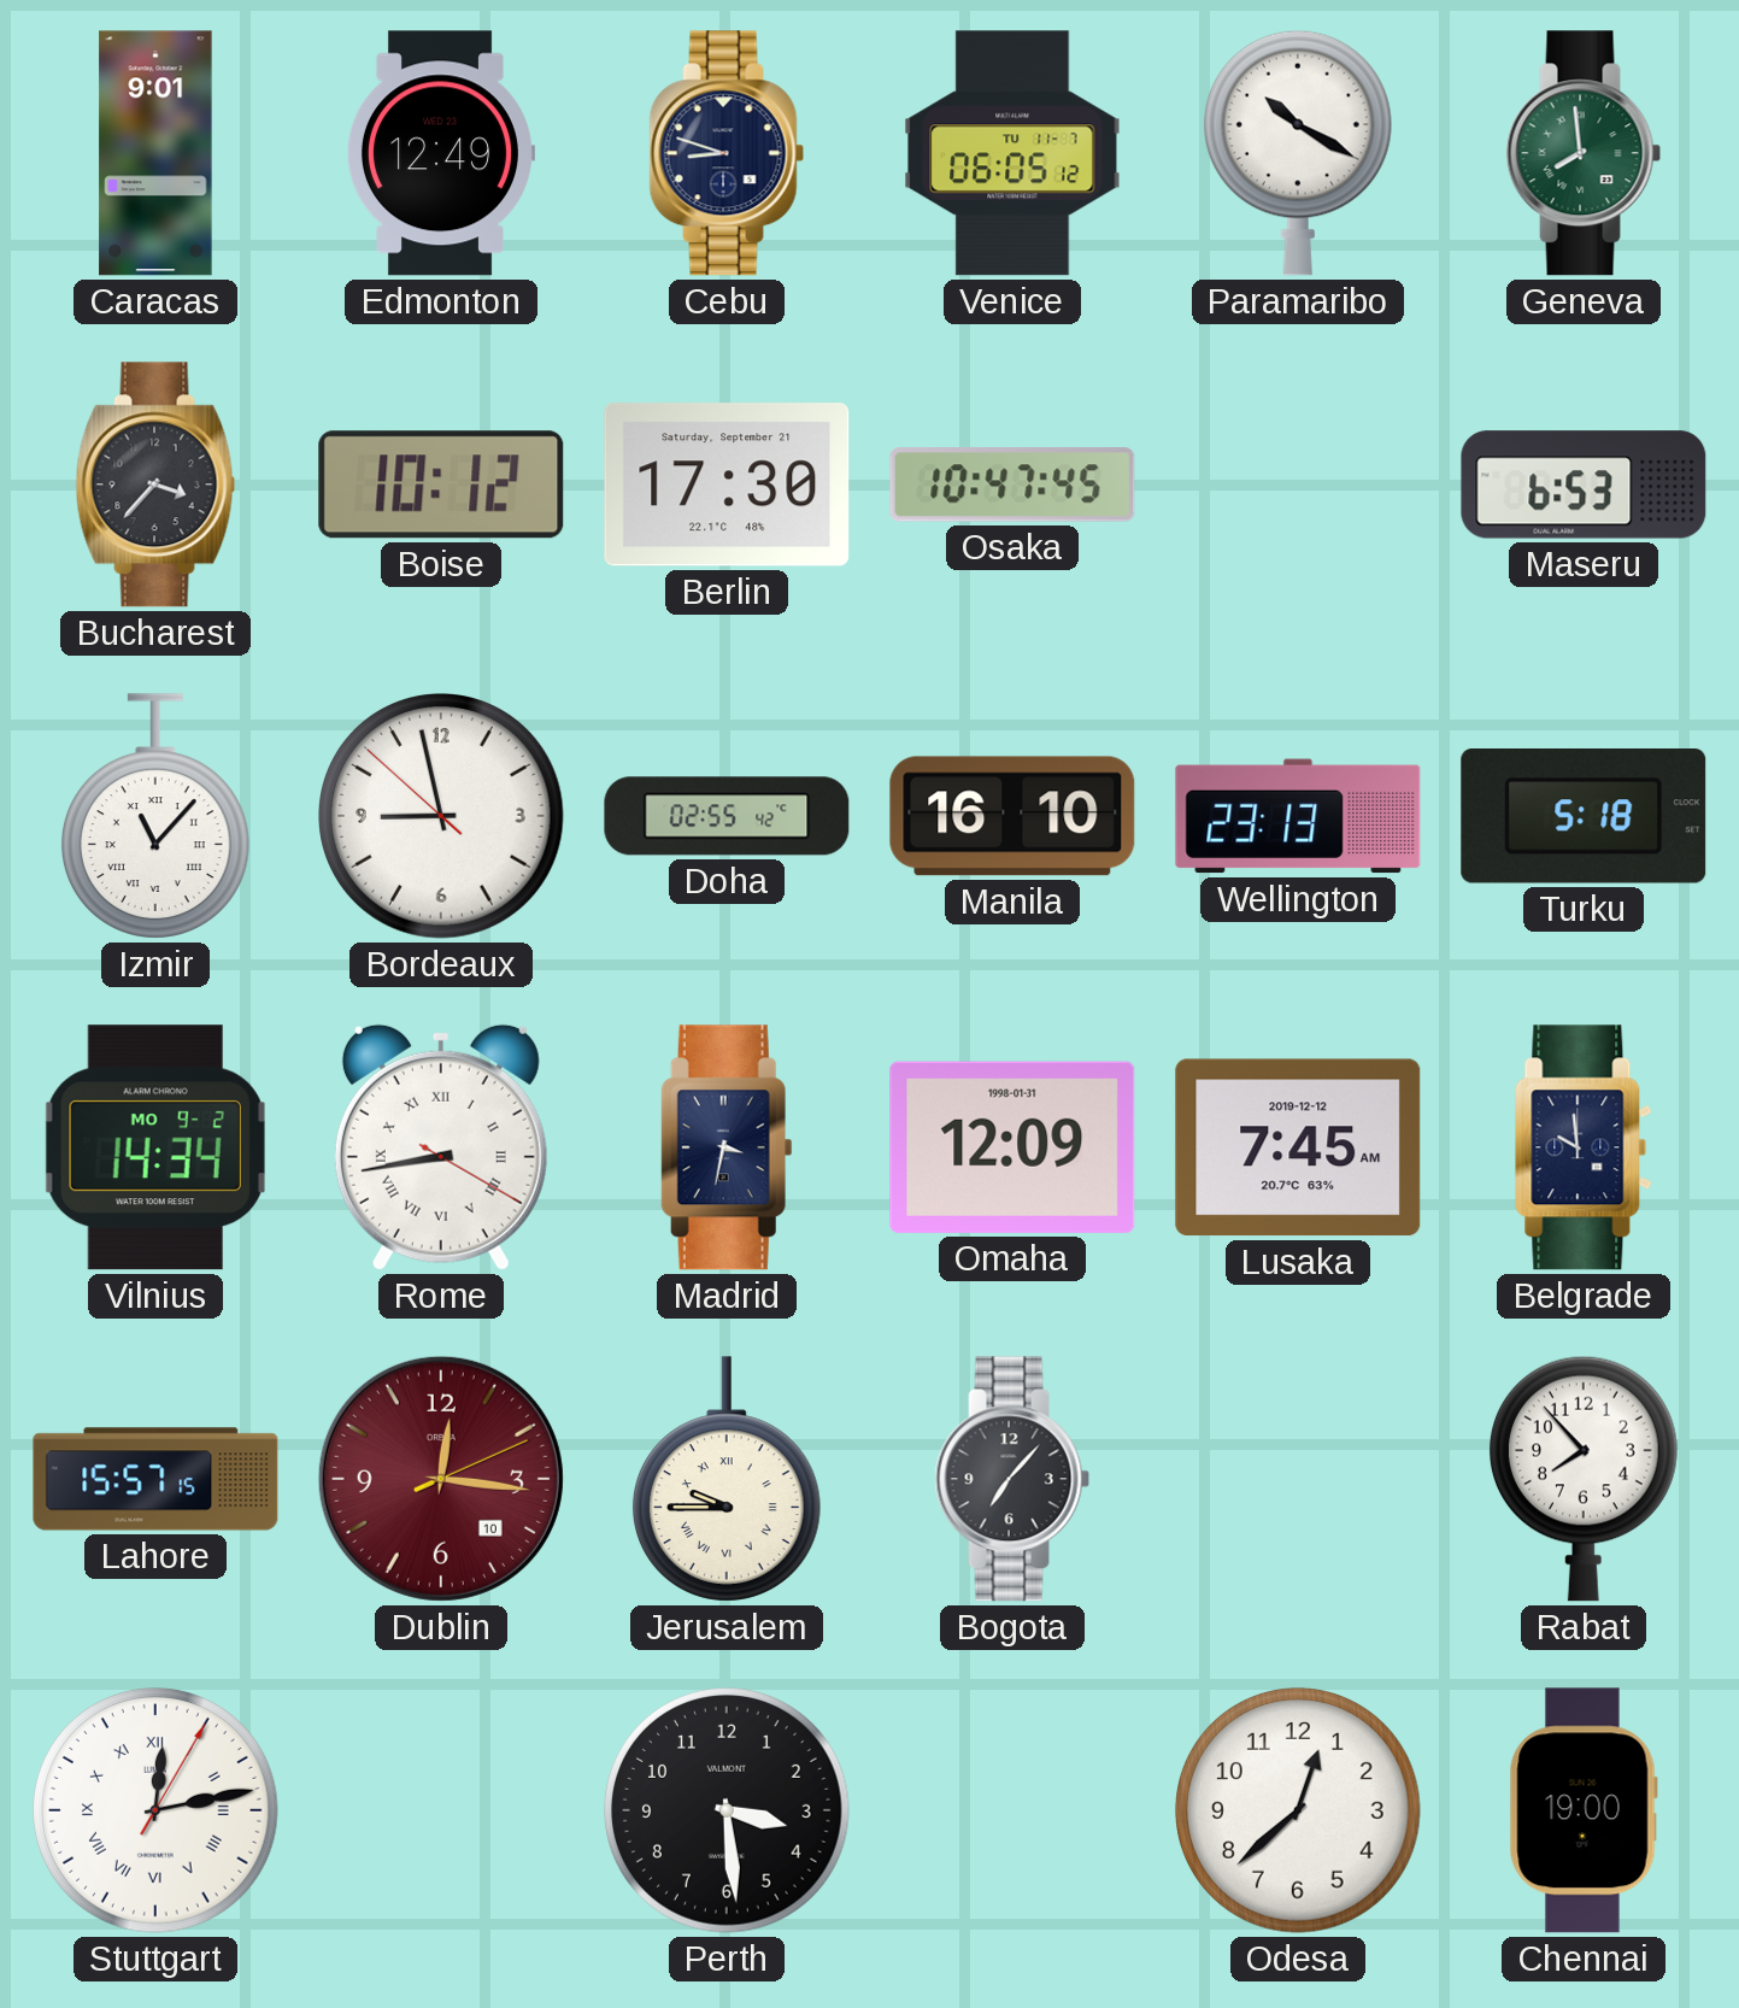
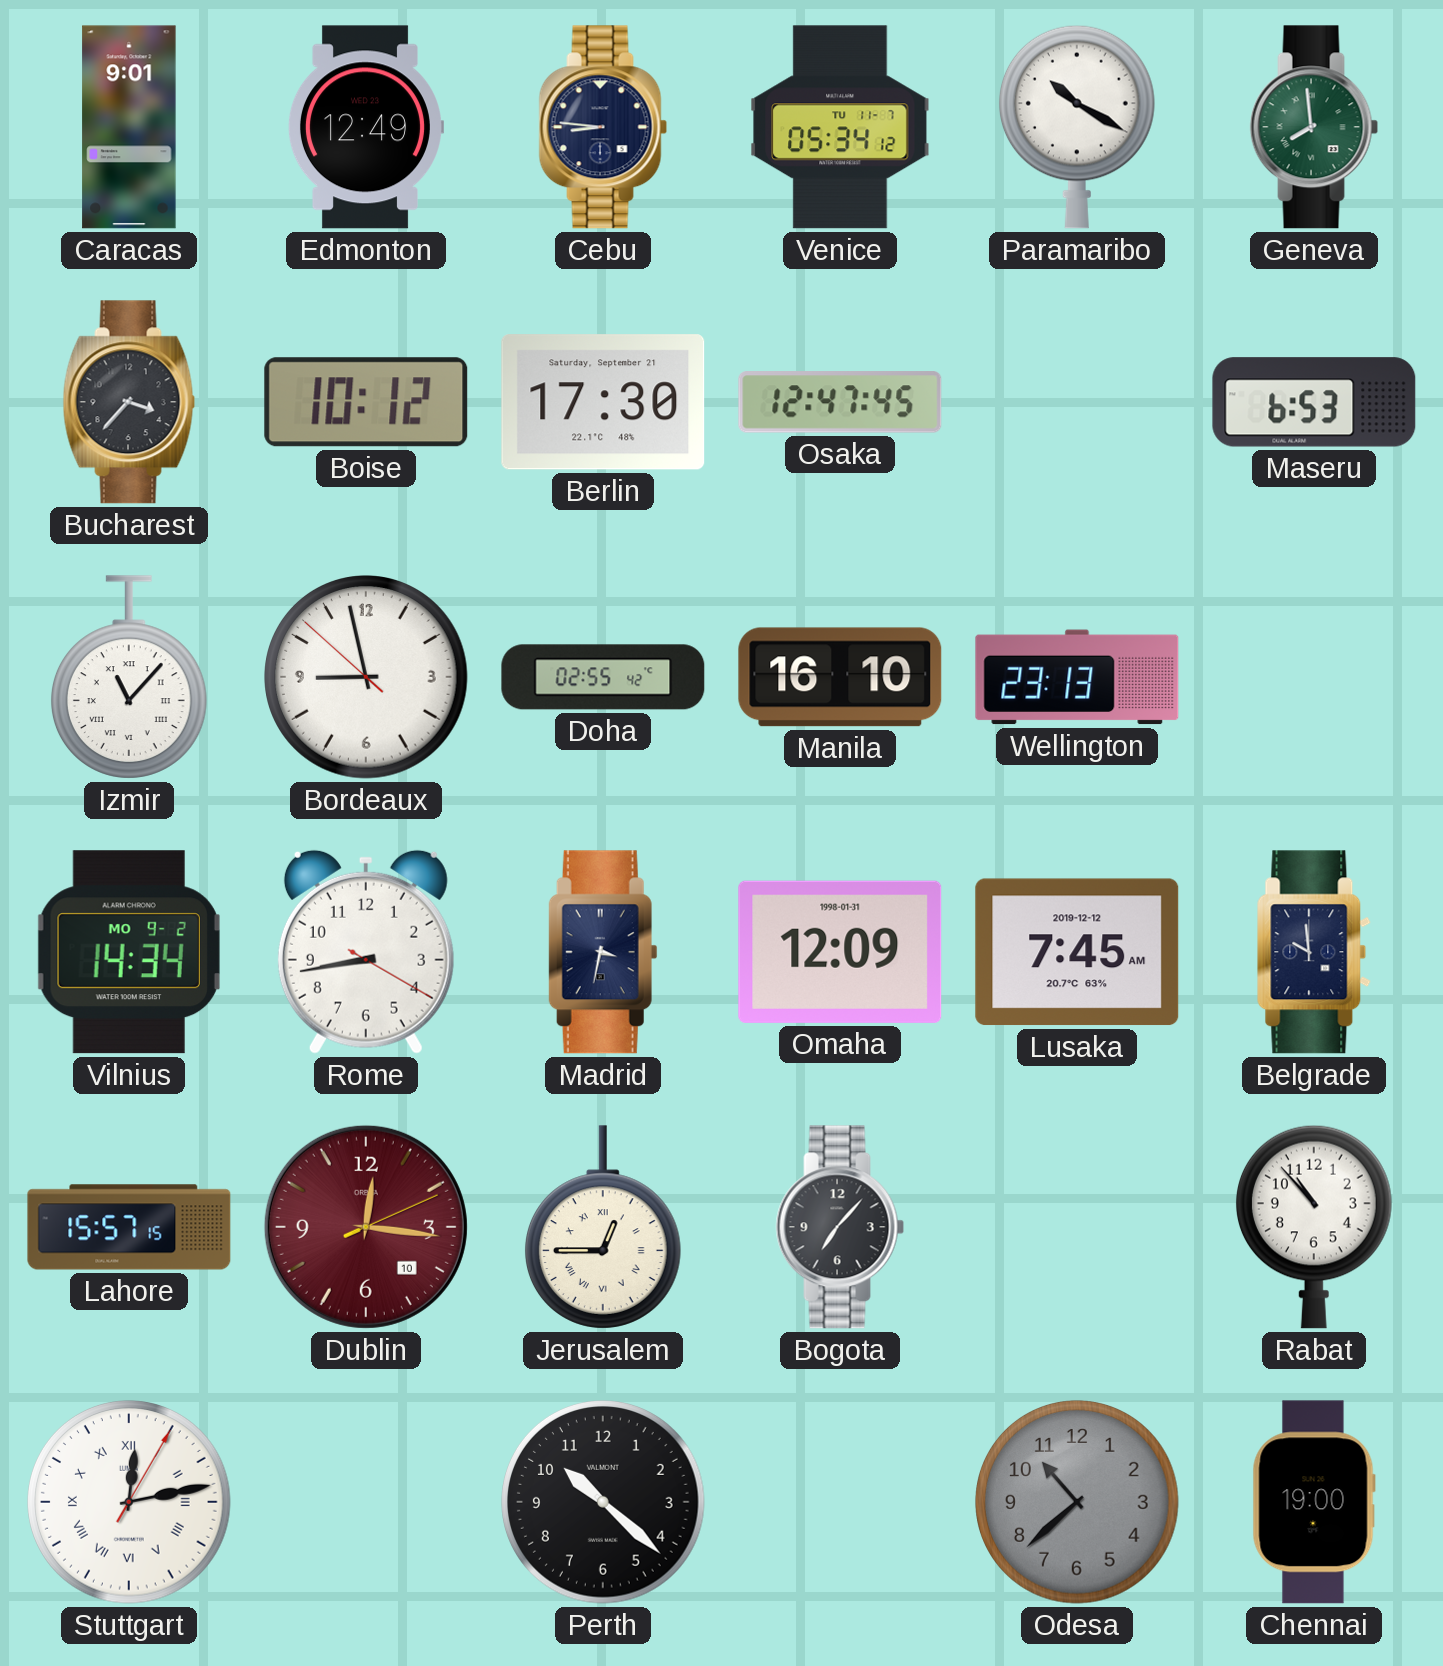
Cebu: 8:48 -> 8:46
Venice: 06:05 -> 05:34
Osaka: 10:47 -> 12:47
Turku: 5:18 -> none
Rome numerals: Roman -> Arabic
Jerusalem: 9:45 -> 12:45
Rabat: 7:53 -> 10:53
Perth: 3:29 -> 10:22
Odesa: 12:38 -> 10:38
Odesa dial: white -> grey
